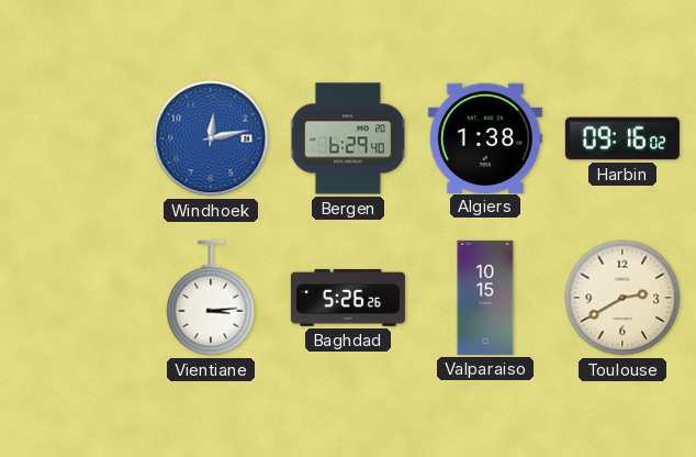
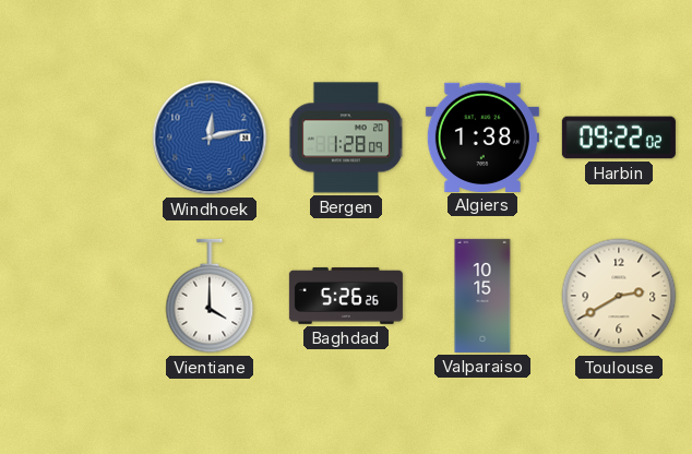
Bergen: 6:29 -> 1:28
Harbin: 09:16 -> 09:22
Vientiane: 3:14 -> 4:00
